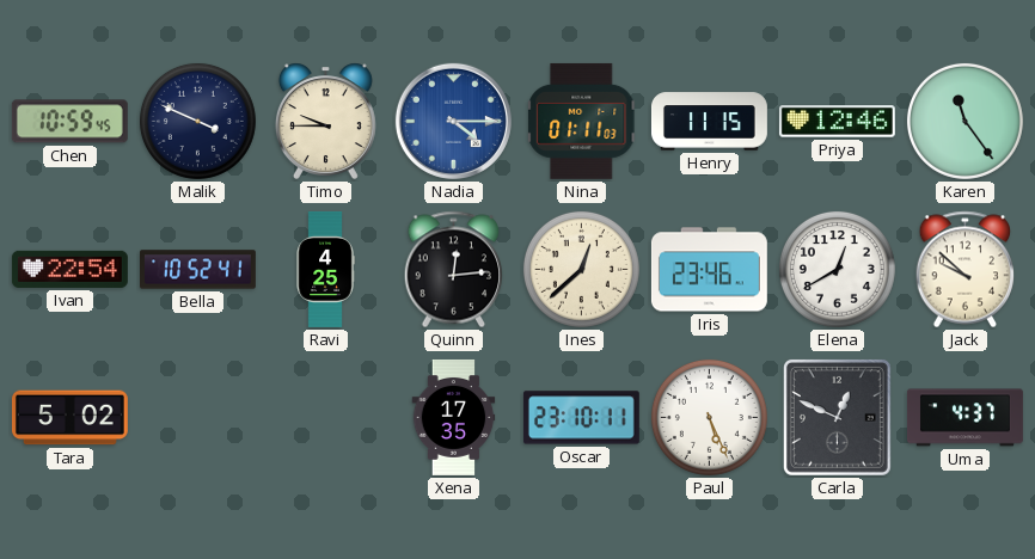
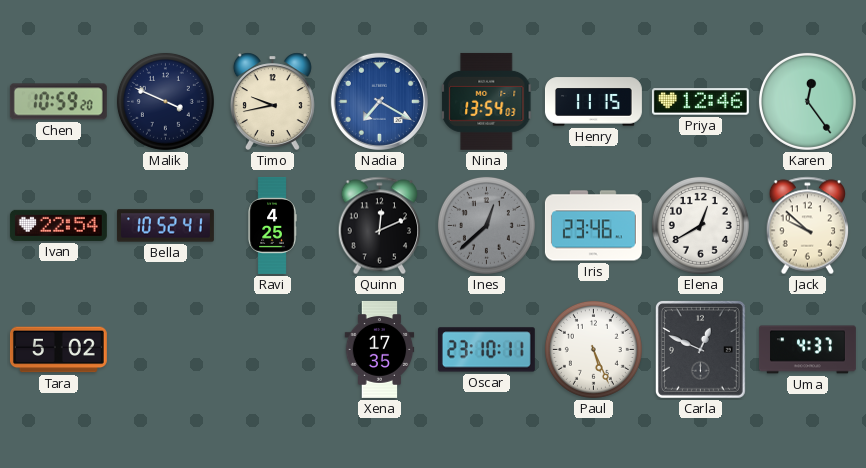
Chen: 10:59:45 -> 10:59:20
Timo: 9:45 -> 9:43
Nadia: 4:15 -> 7:20
Nina: 01:11 -> 13:54
Karen: 11:24 -> 12:24
Quinn: 12:14 -> 12:11
Ines dial: cream -> grey
